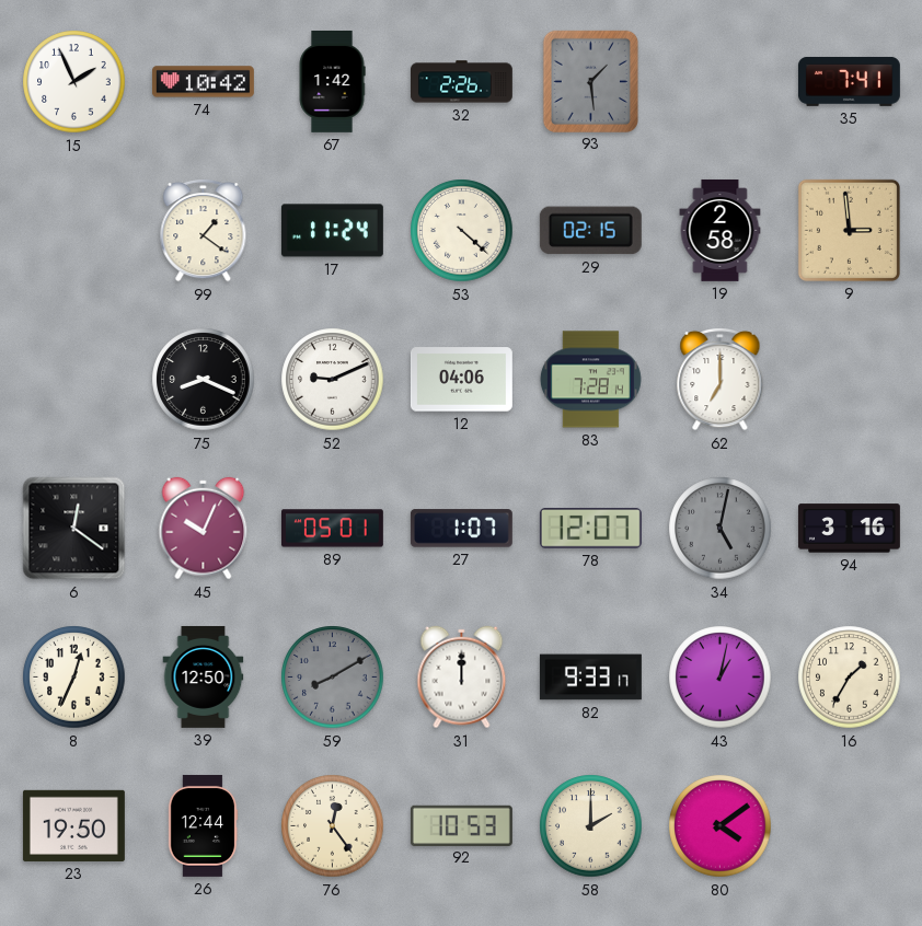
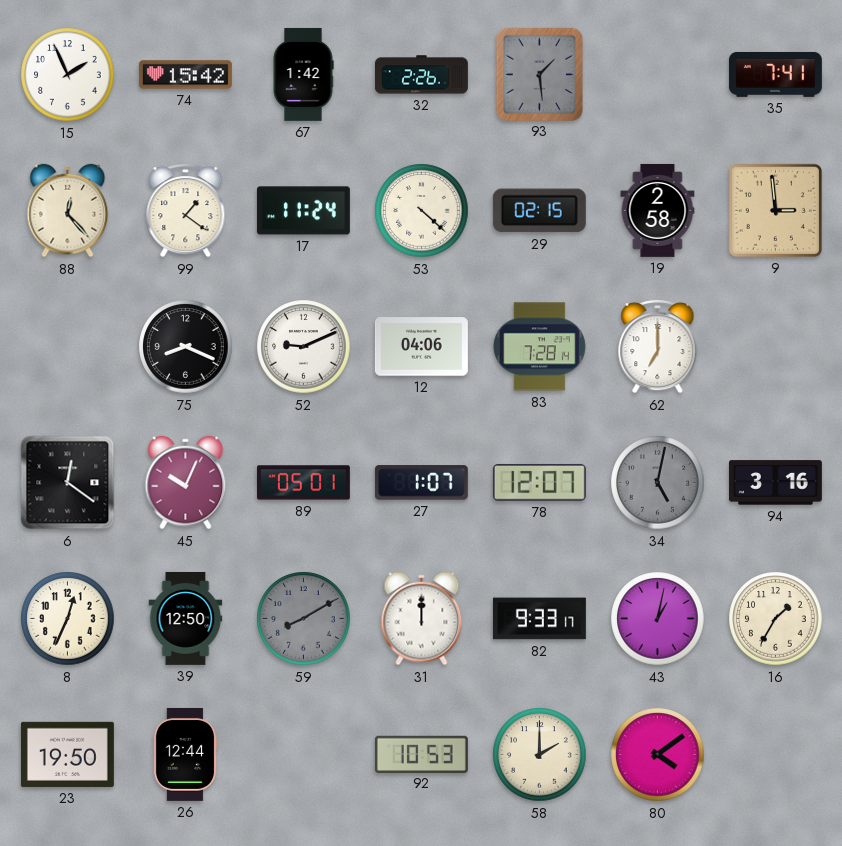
74: 10:42 -> 15:42
88: none -> 12:23
76: 12:24 -> none
